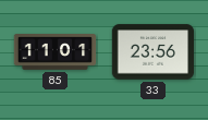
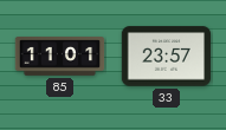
33: 23:56 -> 23:57
